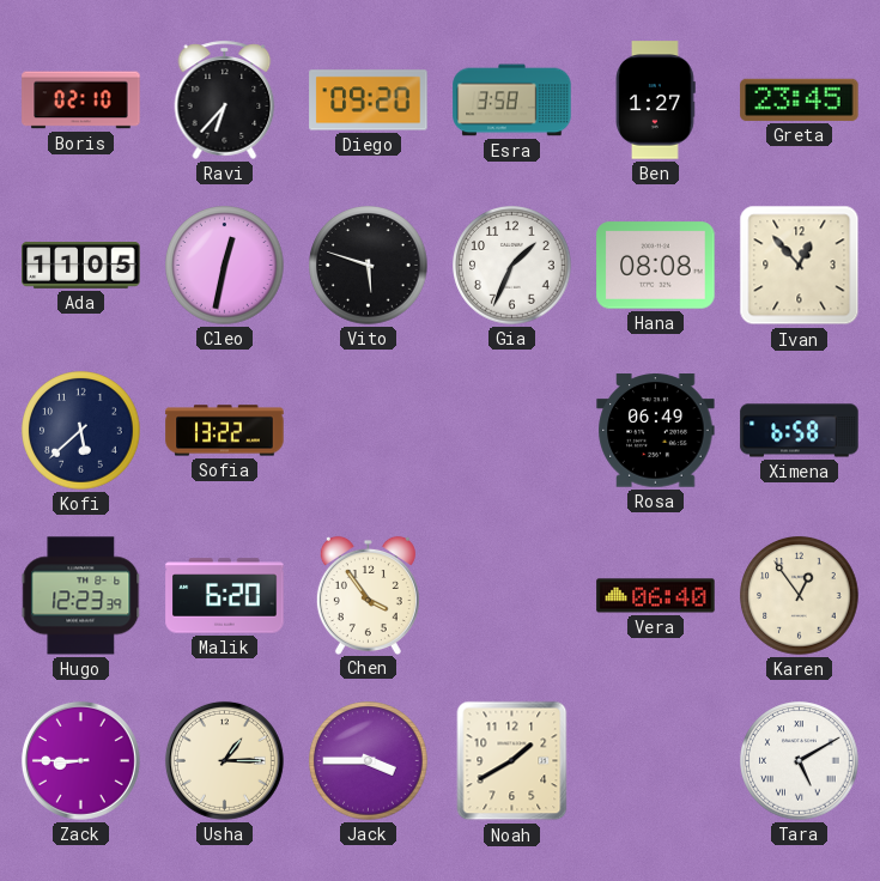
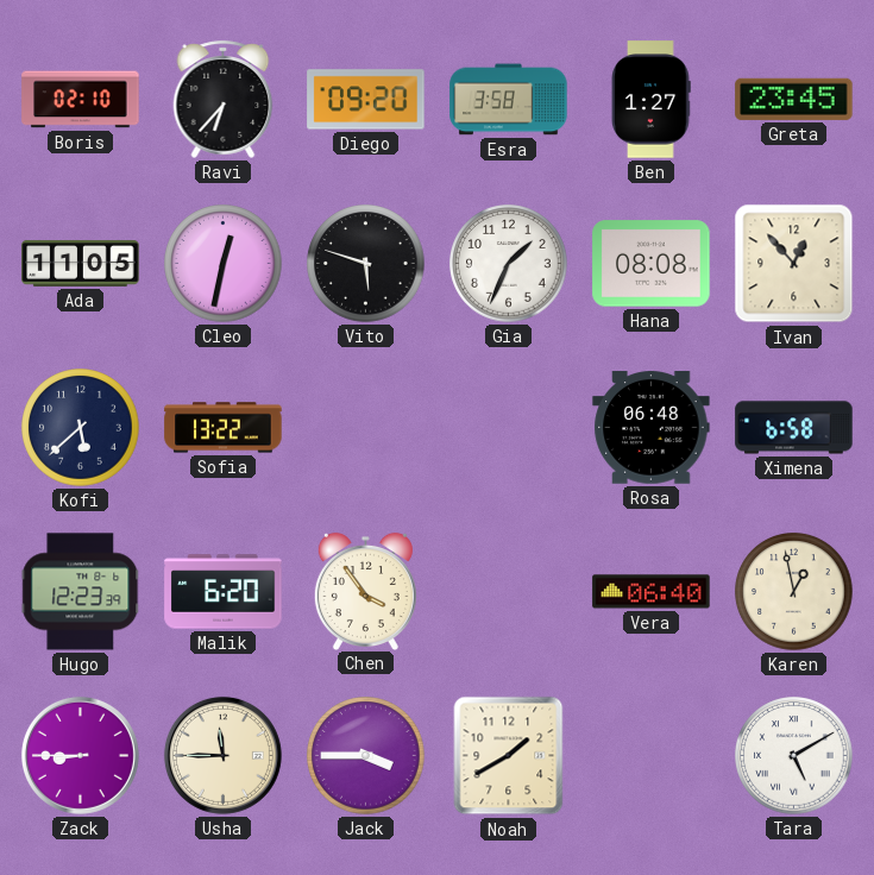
Rosa: 06:49 -> 06:48
Karen: 12:54 -> 12:58
Usha: 1:15 -> 11:45
